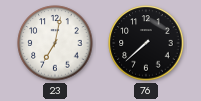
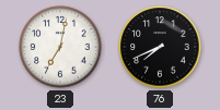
76: 7:38 -> 7:41
